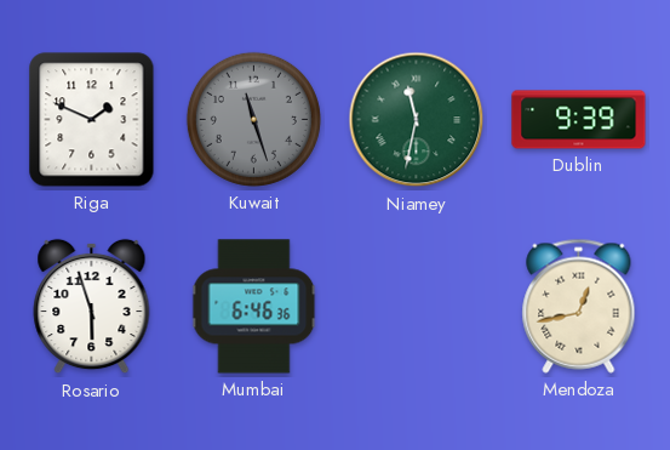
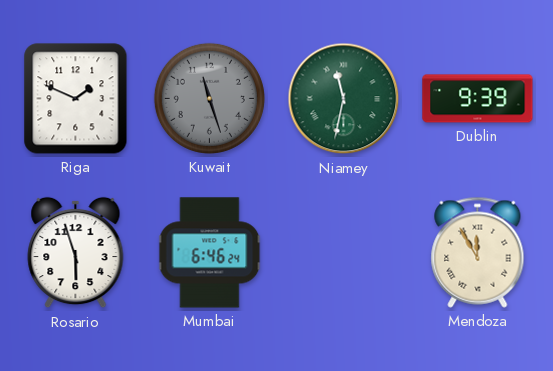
Mumbai: 6:46:36 -> 6:46:24
Mendoza: 12:43 -> 11:55
